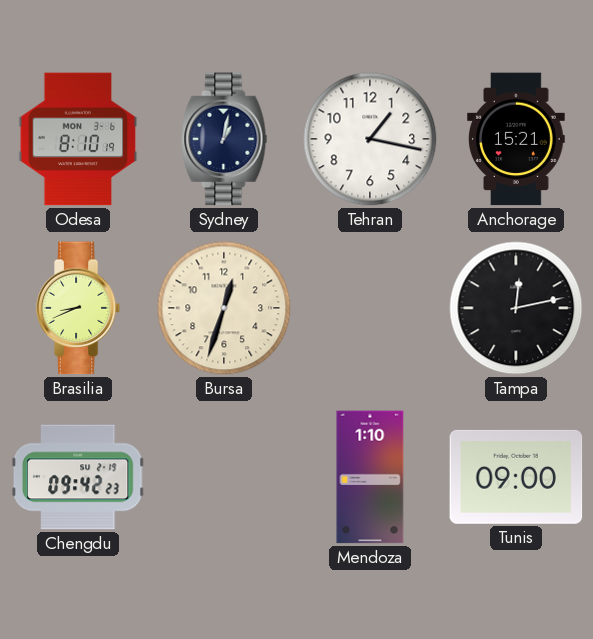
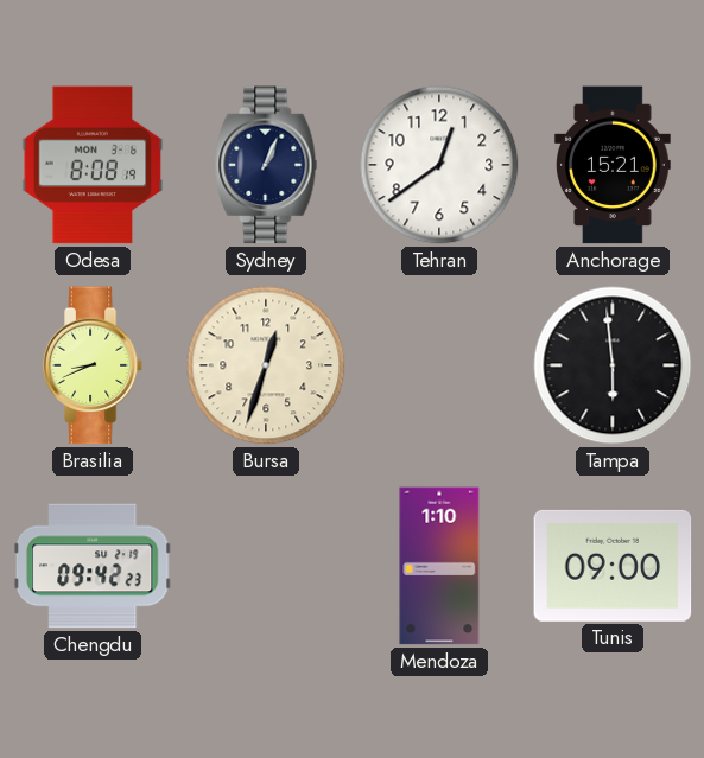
Odesa: 8:10 -> 8:08
Sydney: 1:02 -> 1:04
Tehran: 1:17 -> 12:39
Tampa: 12:13 -> 5:59
